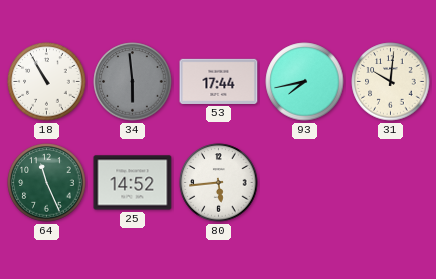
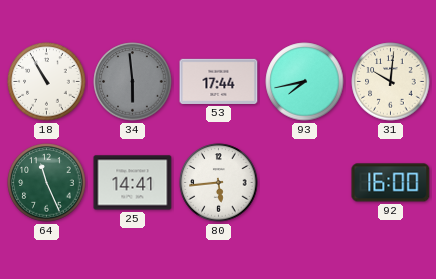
25: 14:52 -> 14:41
92: none -> 16:00
